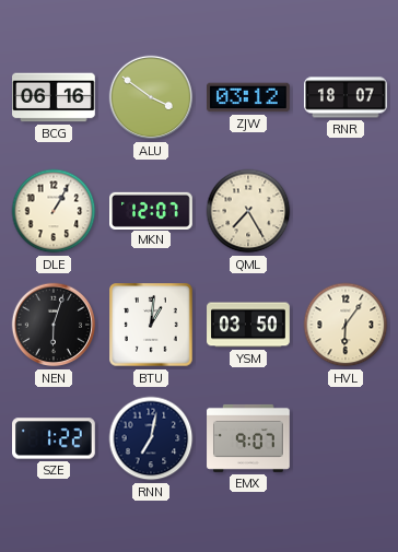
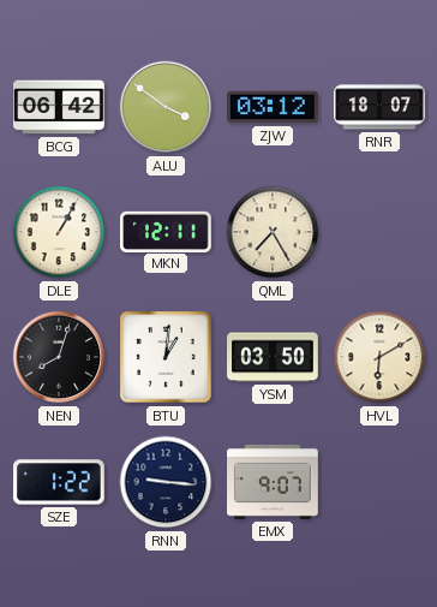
BCG: 06:16 -> 06:42
MKN: 12:07 -> 12:11
NEN: 6:03 -> 8:03
HVL: 6:06 -> 6:10
RNN: 7:02 -> 9:16
